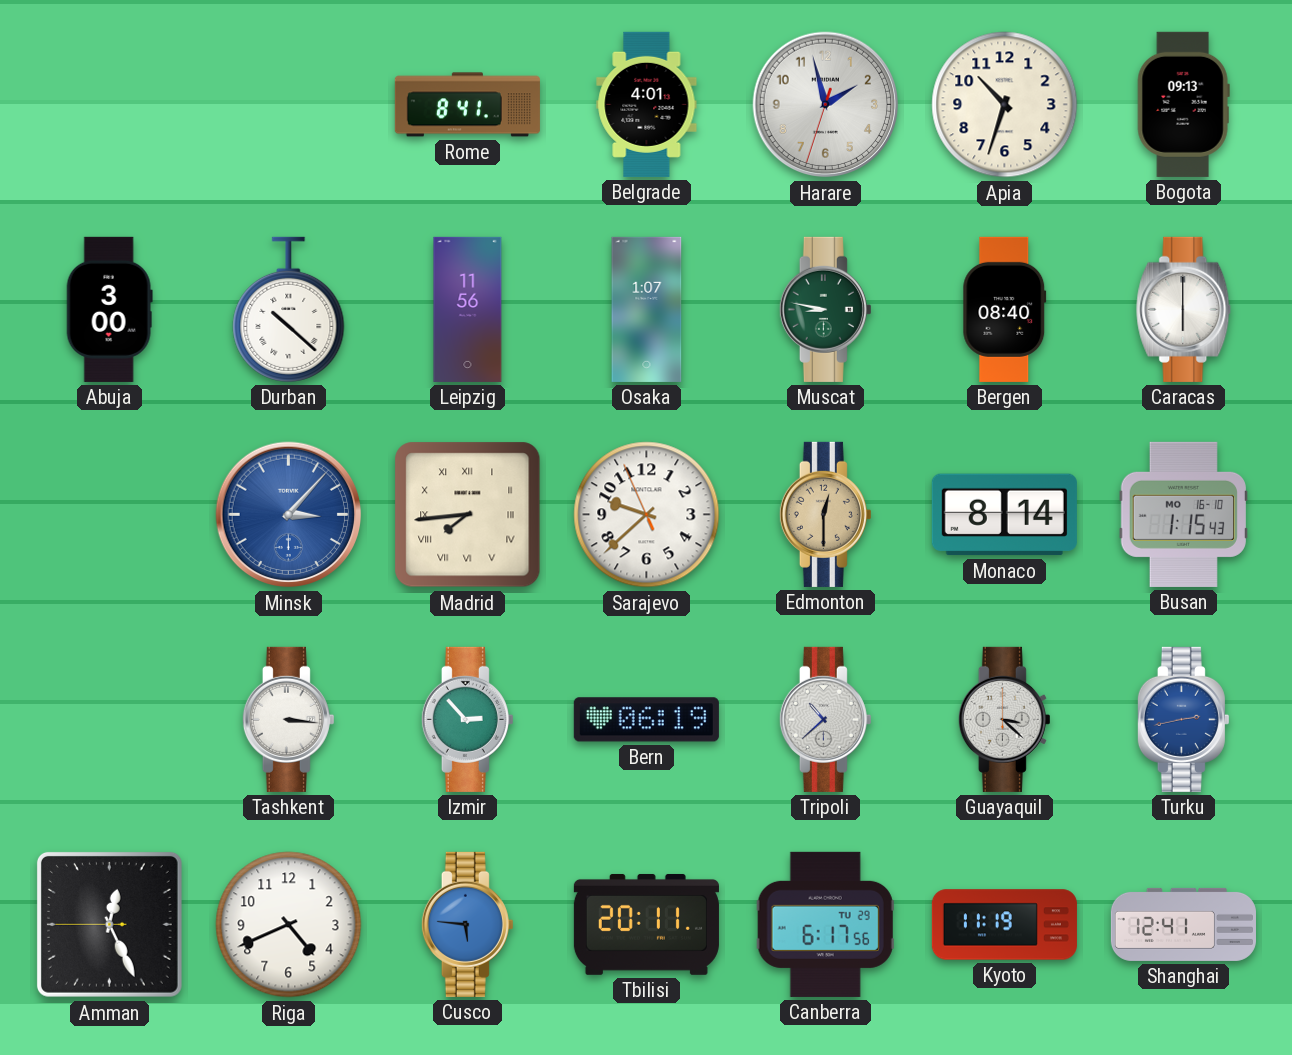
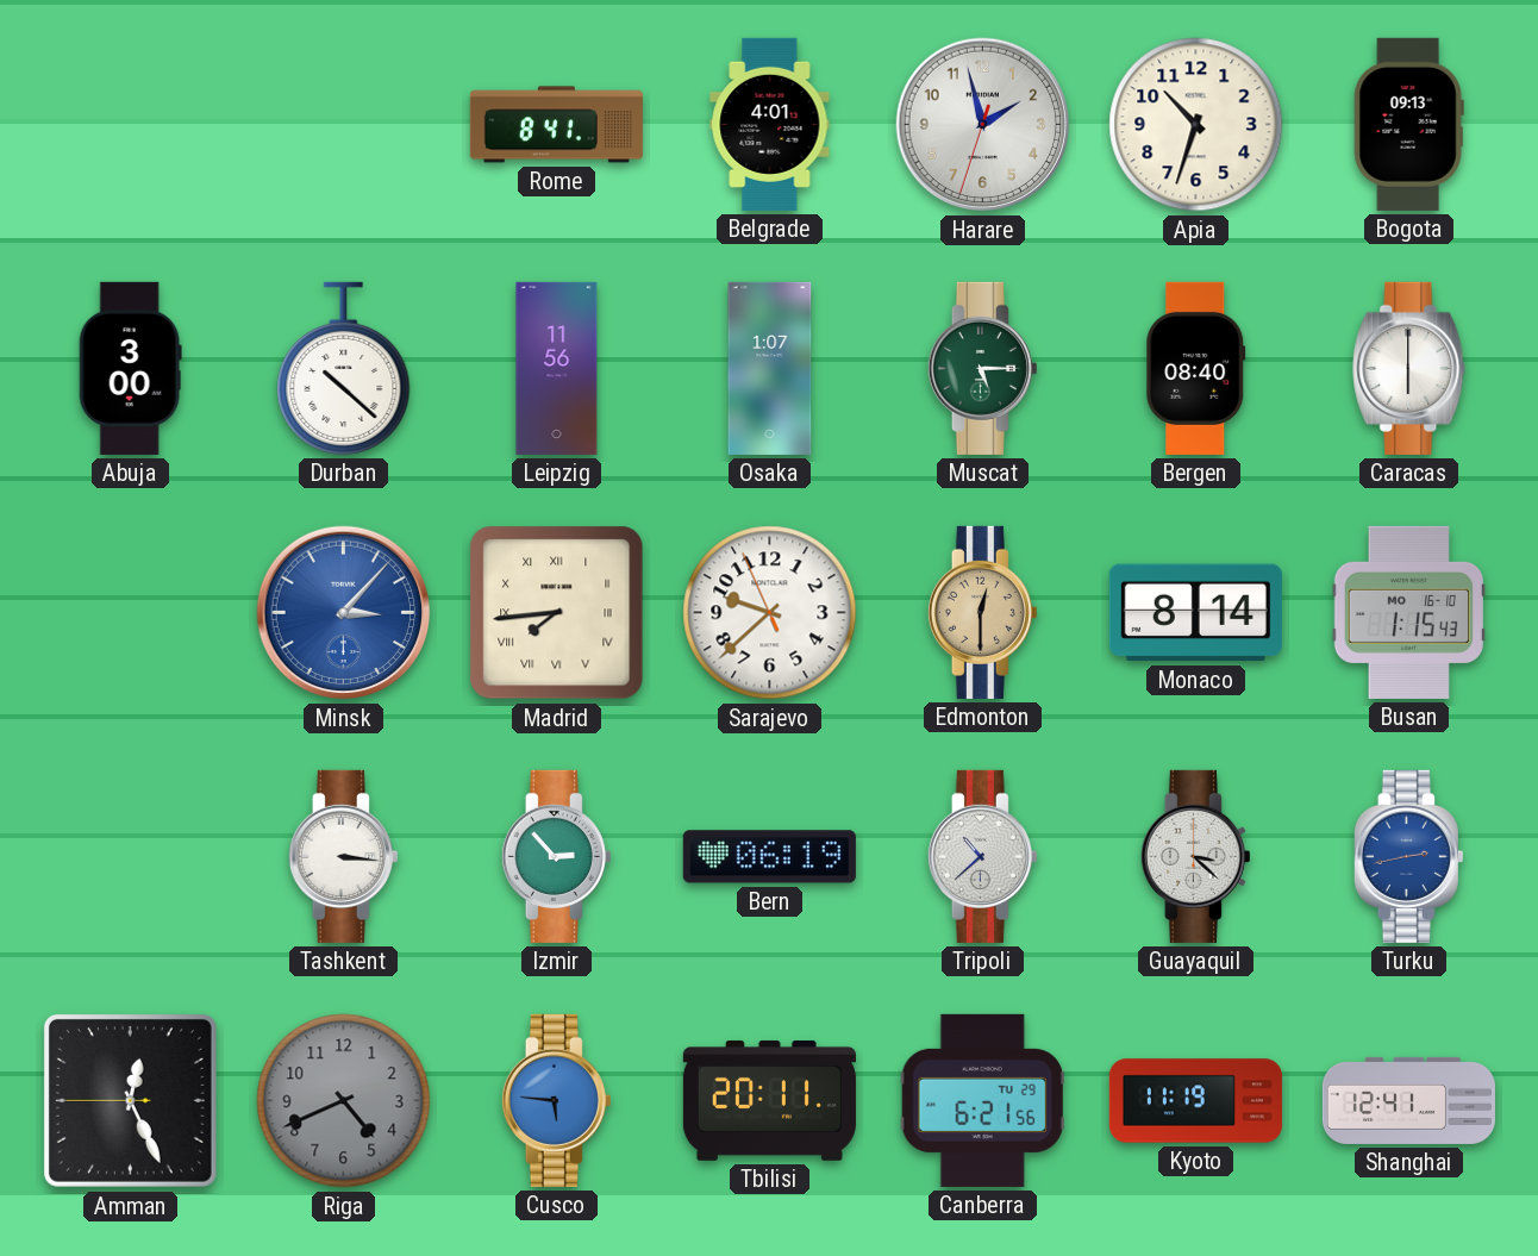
Muscat: 8:47 -> 5:15
Riga dial: white -> grey
Canberra: 6:17 -> 6:21
